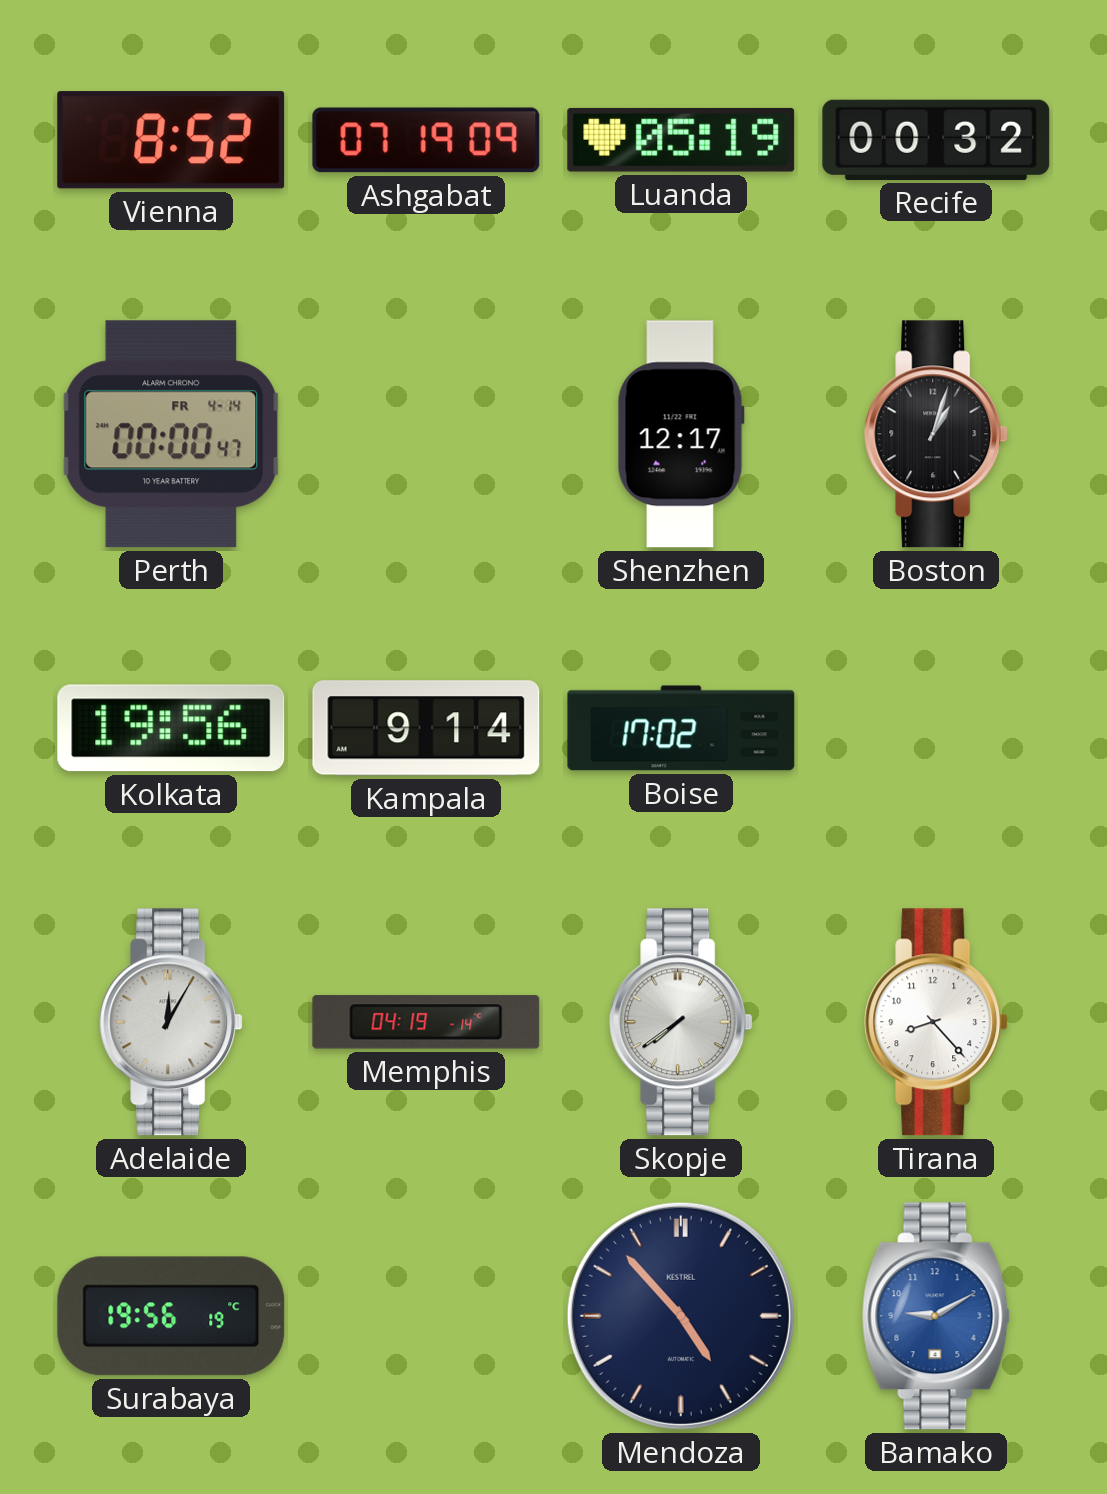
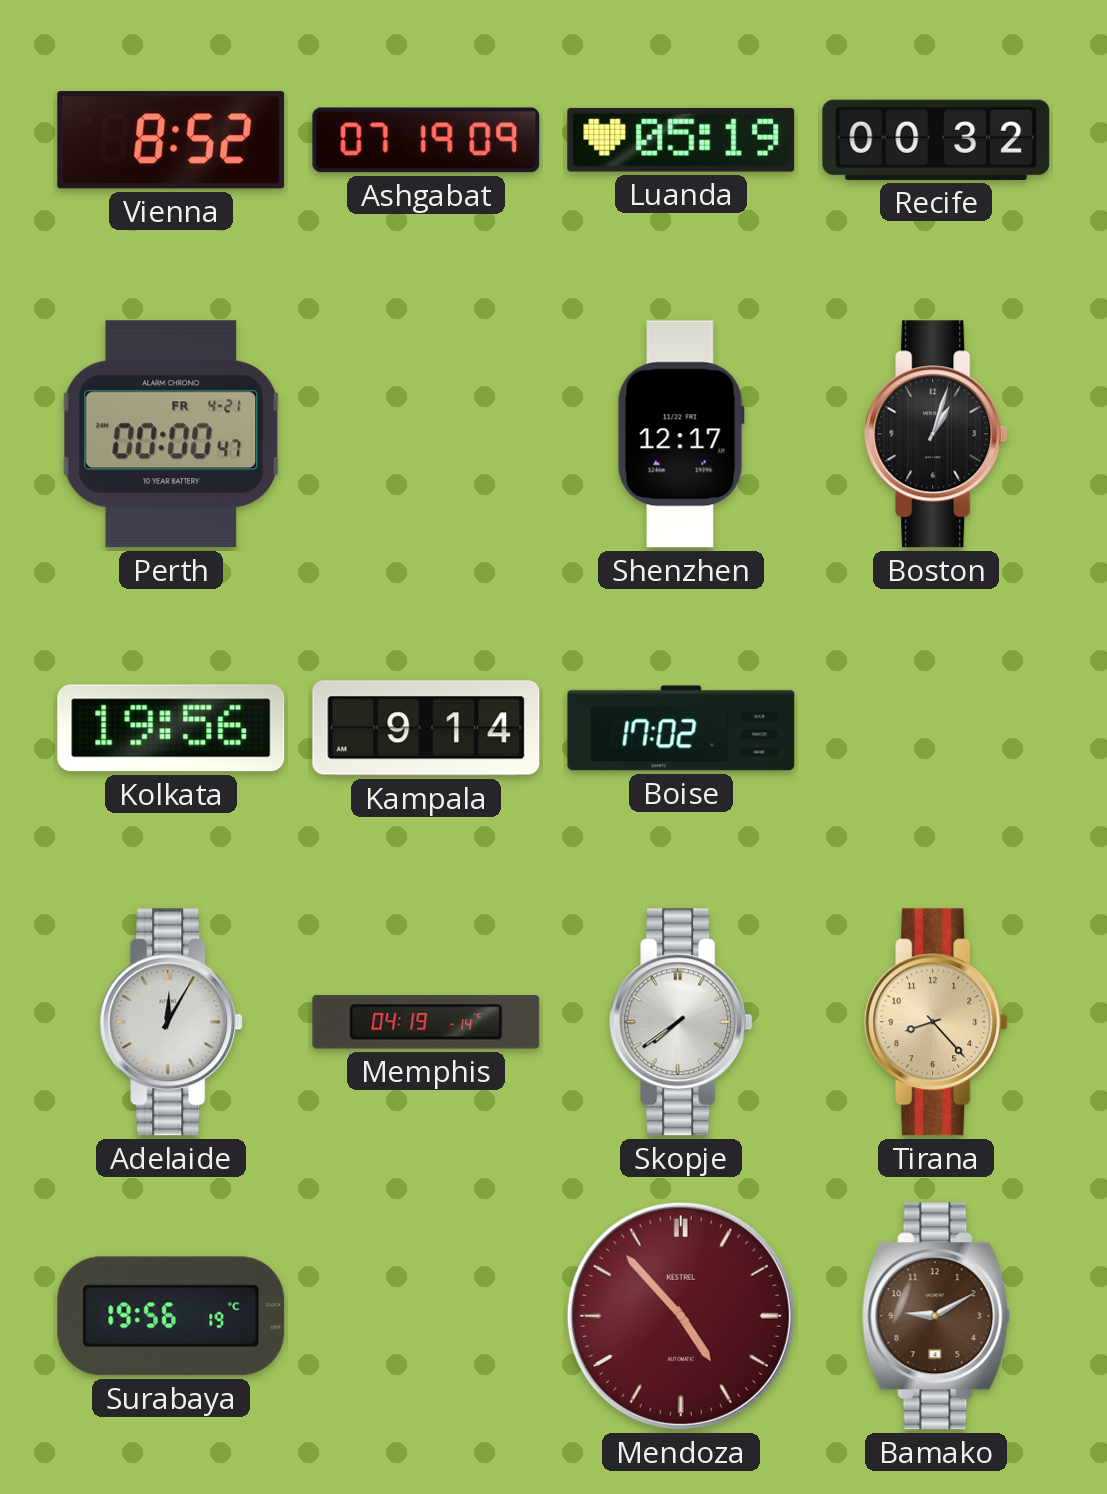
Perth date: FR 4-14 -> FR 4-21
Tirana dial: white -> champagne
Mendoza dial: navy -> burgundy
Bamako dial: blue -> brown
